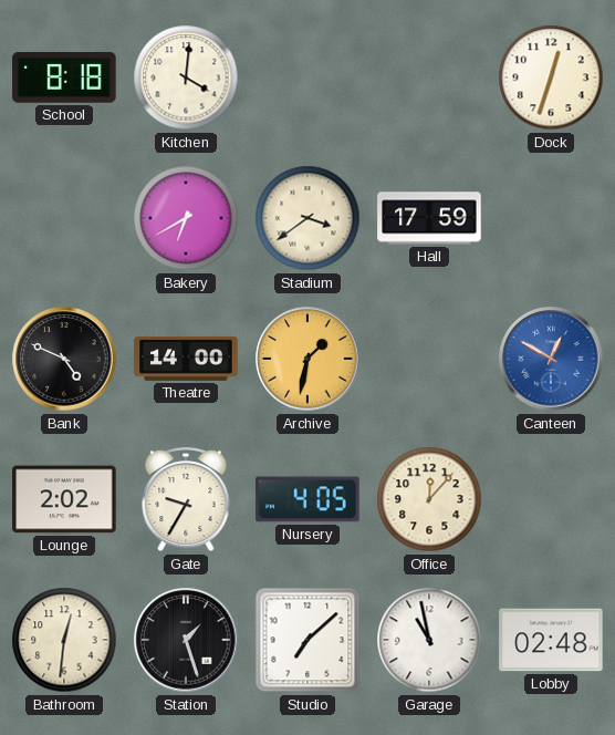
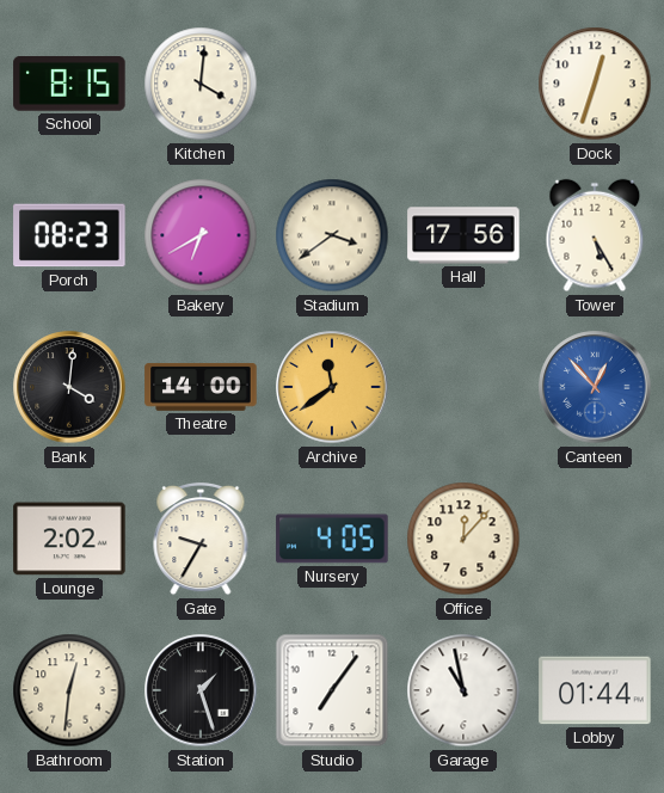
School: 8:18 -> 8:15
Porch: none -> 08:23
Hall: 17:59 -> 17:56
Tower: none -> 5:25
Bank: 4:49 -> 4:01
Archive: 1:32 -> 11:39
Canteen: 12:50 -> 12:53
Studio: 7:08 -> 7:06
Lobby: 02:48 -> 01:44
